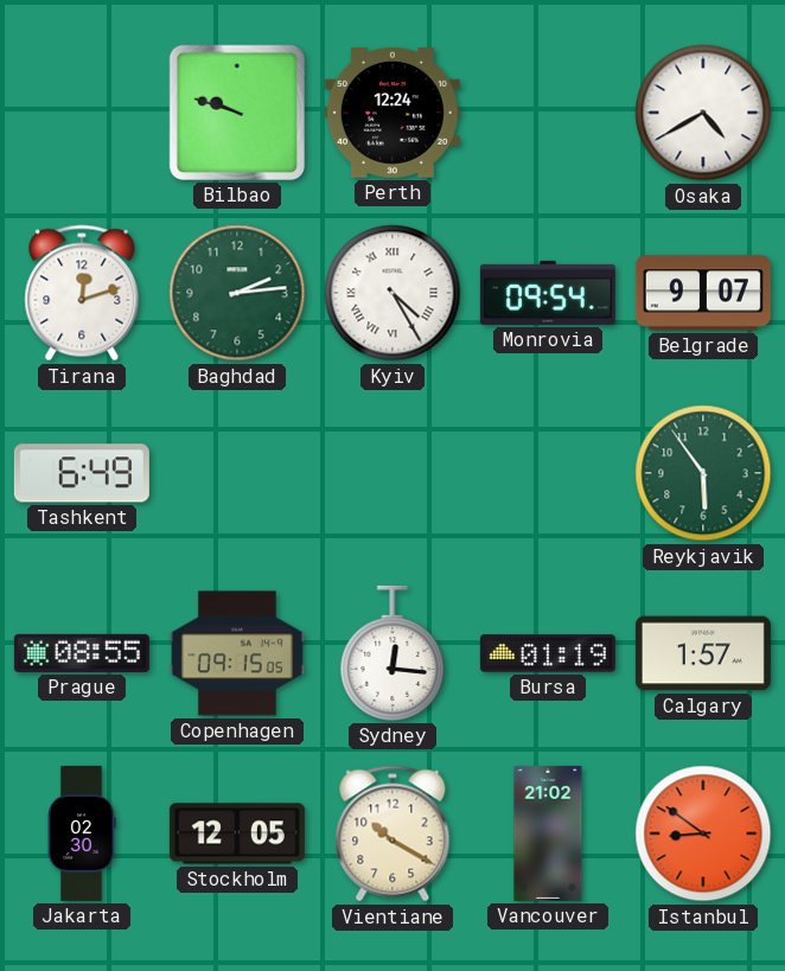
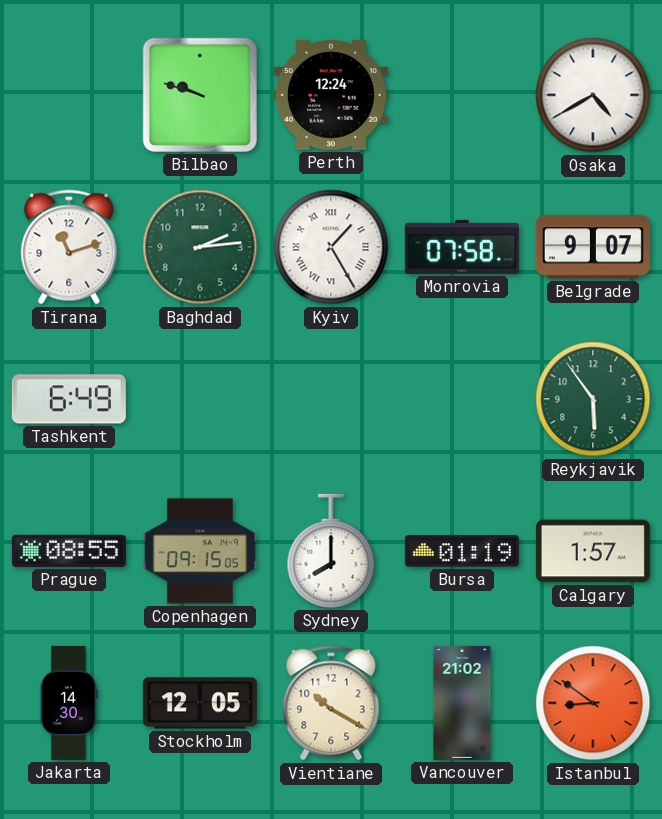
Tirana: 12:12 -> 11:12
Kyiv: 4:25 -> 1:25
Monrovia: 09:54 -> 07:58
Sydney: 12:16 -> 8:00
Jakarta: 02:30 -> 14:30
